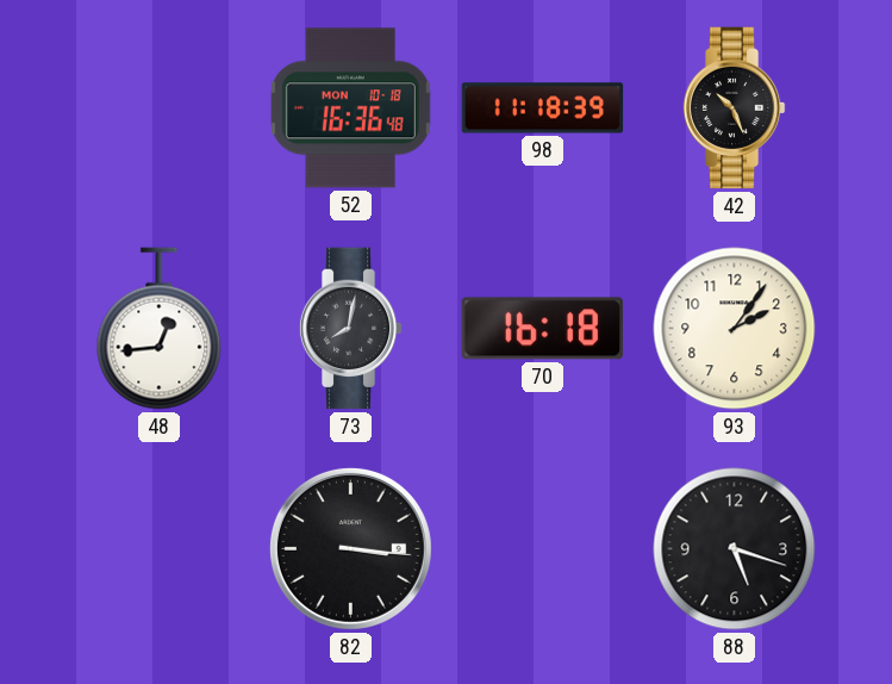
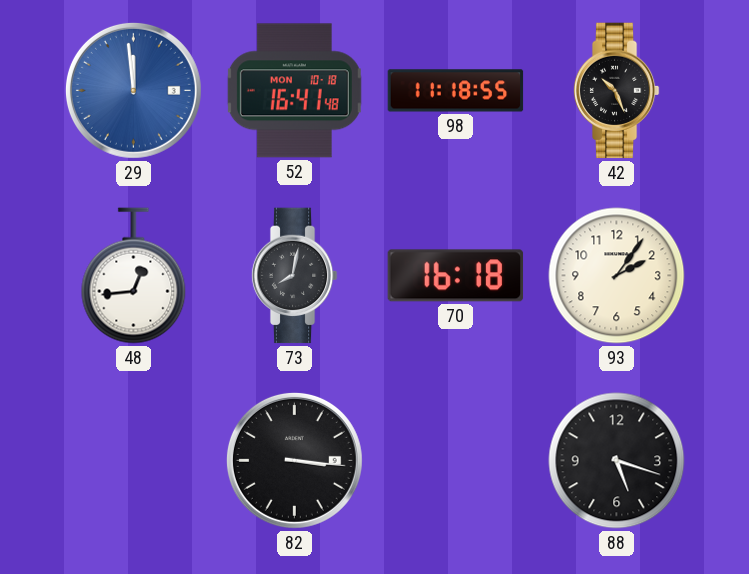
29: none -> 11:59
52: 16:36 -> 16:41
98: 11:18:39 -> 11:18:55
